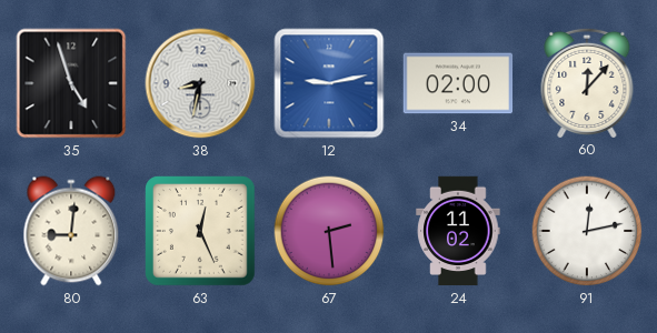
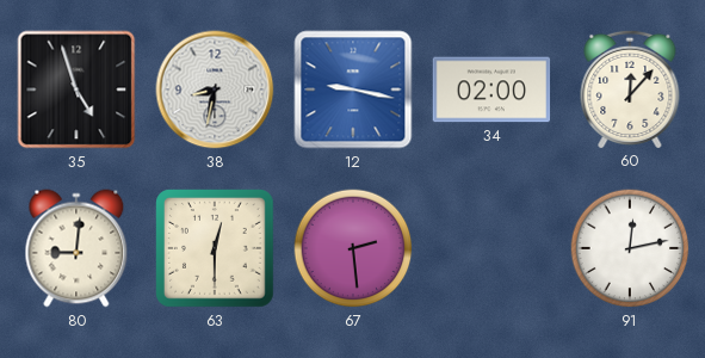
12: 9:13 -> 9:17
63: 12:26 -> 12:30
24: 11:02 -> none
